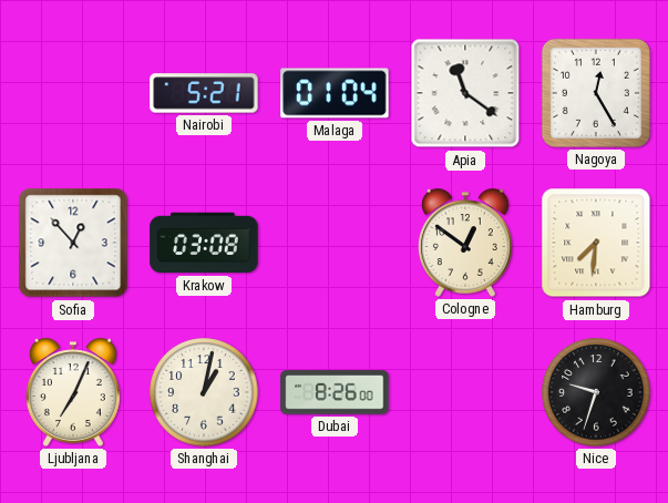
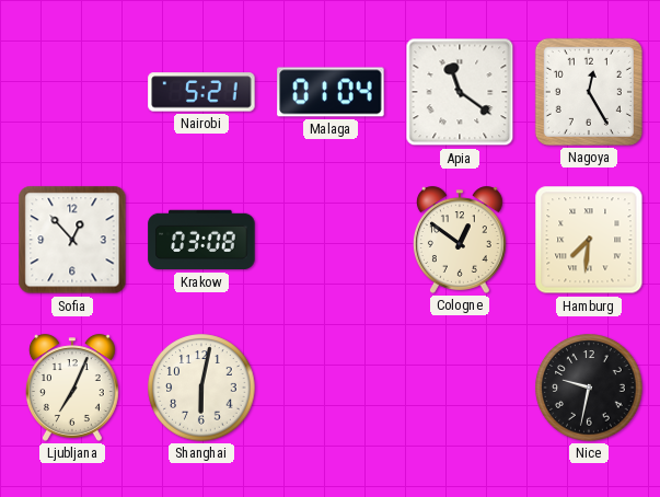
Shanghai: 1:02 -> 6:02
Dubai: 8:26 -> none
Nice: 9:33 -> 9:32
